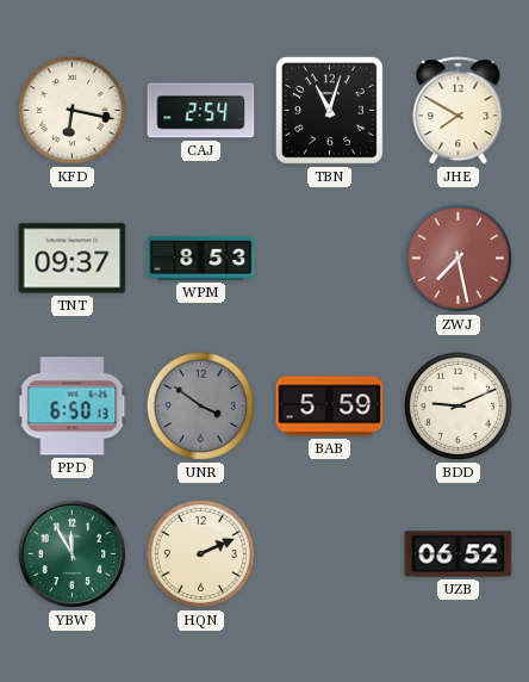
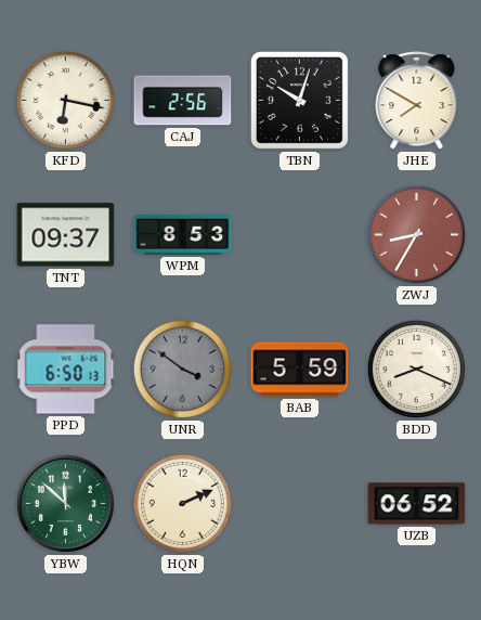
CAJ: 2:54 -> 2:56
TBN: 11:03 -> 10:03
ZWJ: 7:28 -> 8:35
BDD: 9:11 -> 8:19
YBW: 11:55 -> 11:52
